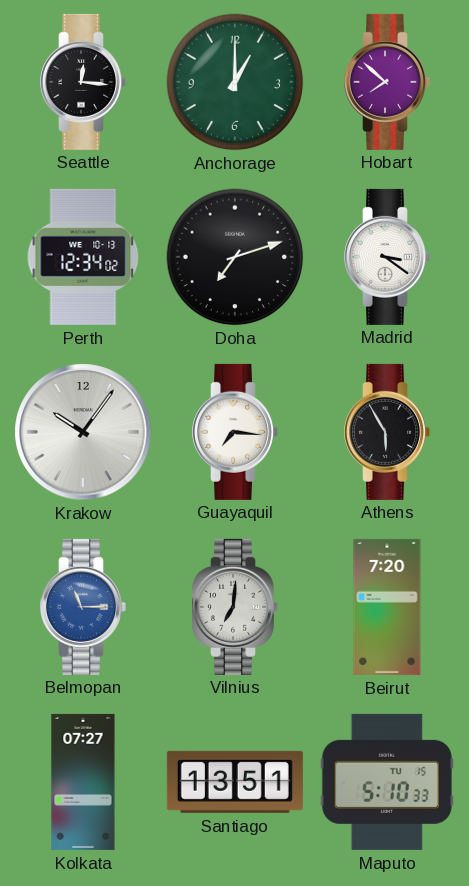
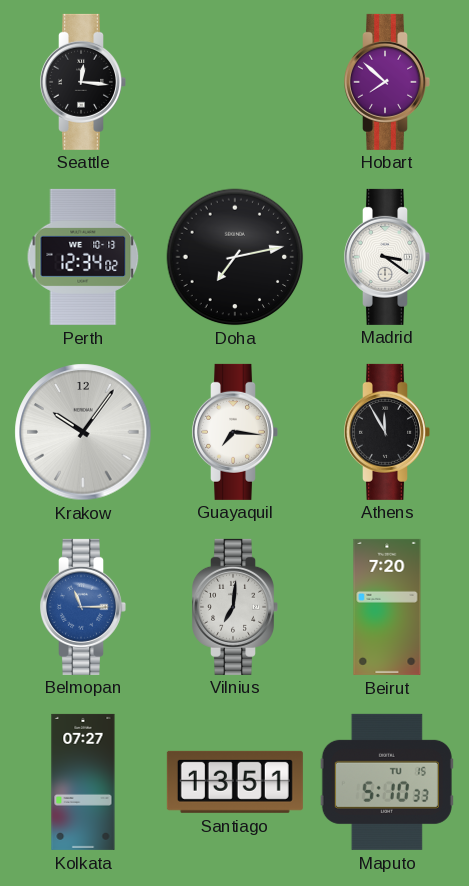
Anchorage: 1:00 -> none
Doha: 7:12 -> 7:13
Athens: 5:55 -> 11:55
